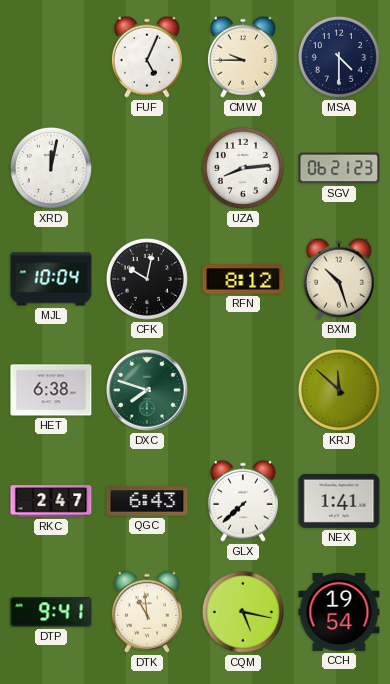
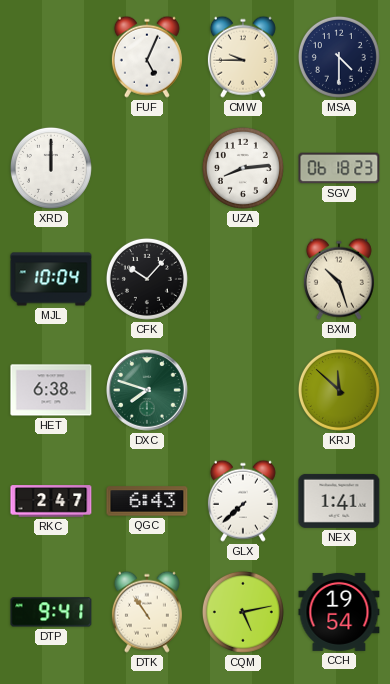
XRD: 12:02 -> 12:00
SGV: 06:21 -> 06:18
CFK: 10:02 -> 10:07
RFN: 8:12 -> none
DTK: 10:59 -> 10:54
CQM: 5:17 -> 5:13
